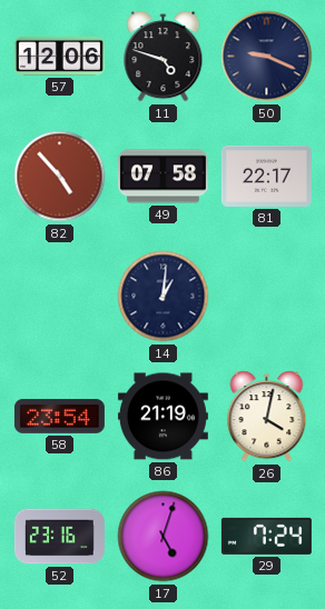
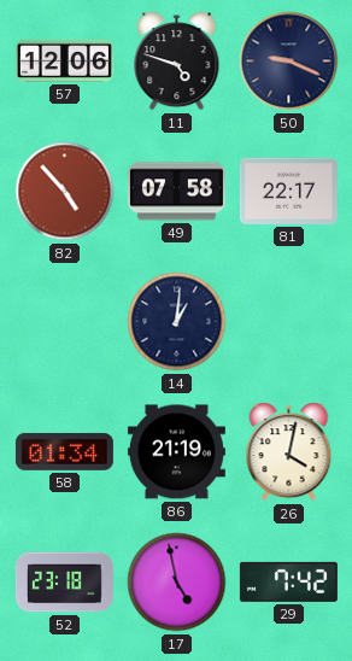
58: 23:54 -> 01:34
52: 23:16 -> 23:18
17: 5:03 -> 4:58
29: 7:24 -> 7:42
